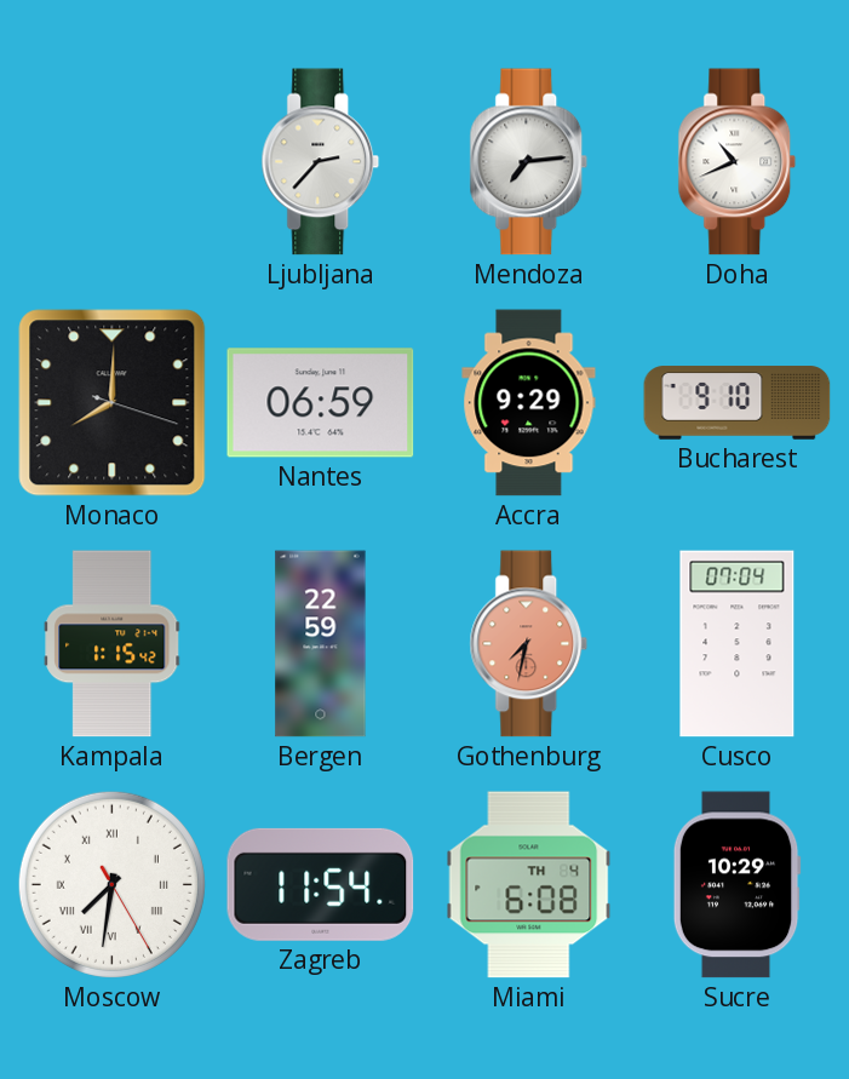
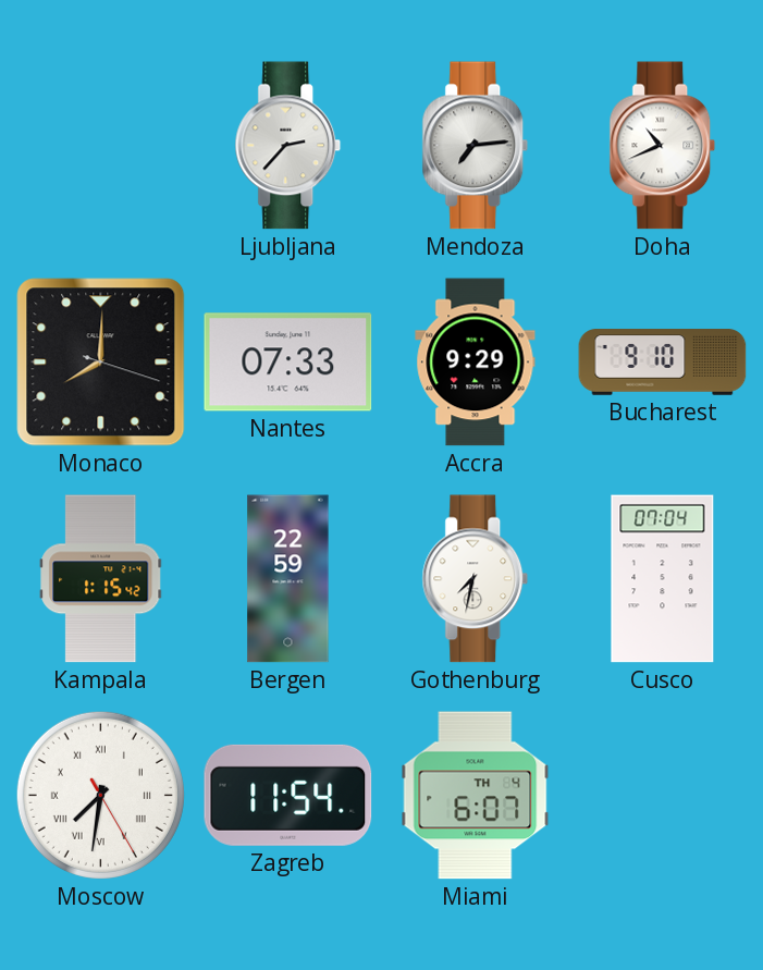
Nantes: 06:59 -> 07:33
Gothenburg dial: salmon -> white
Miami: 6:08 -> 6:07
Sucre: 10:29 -> none
